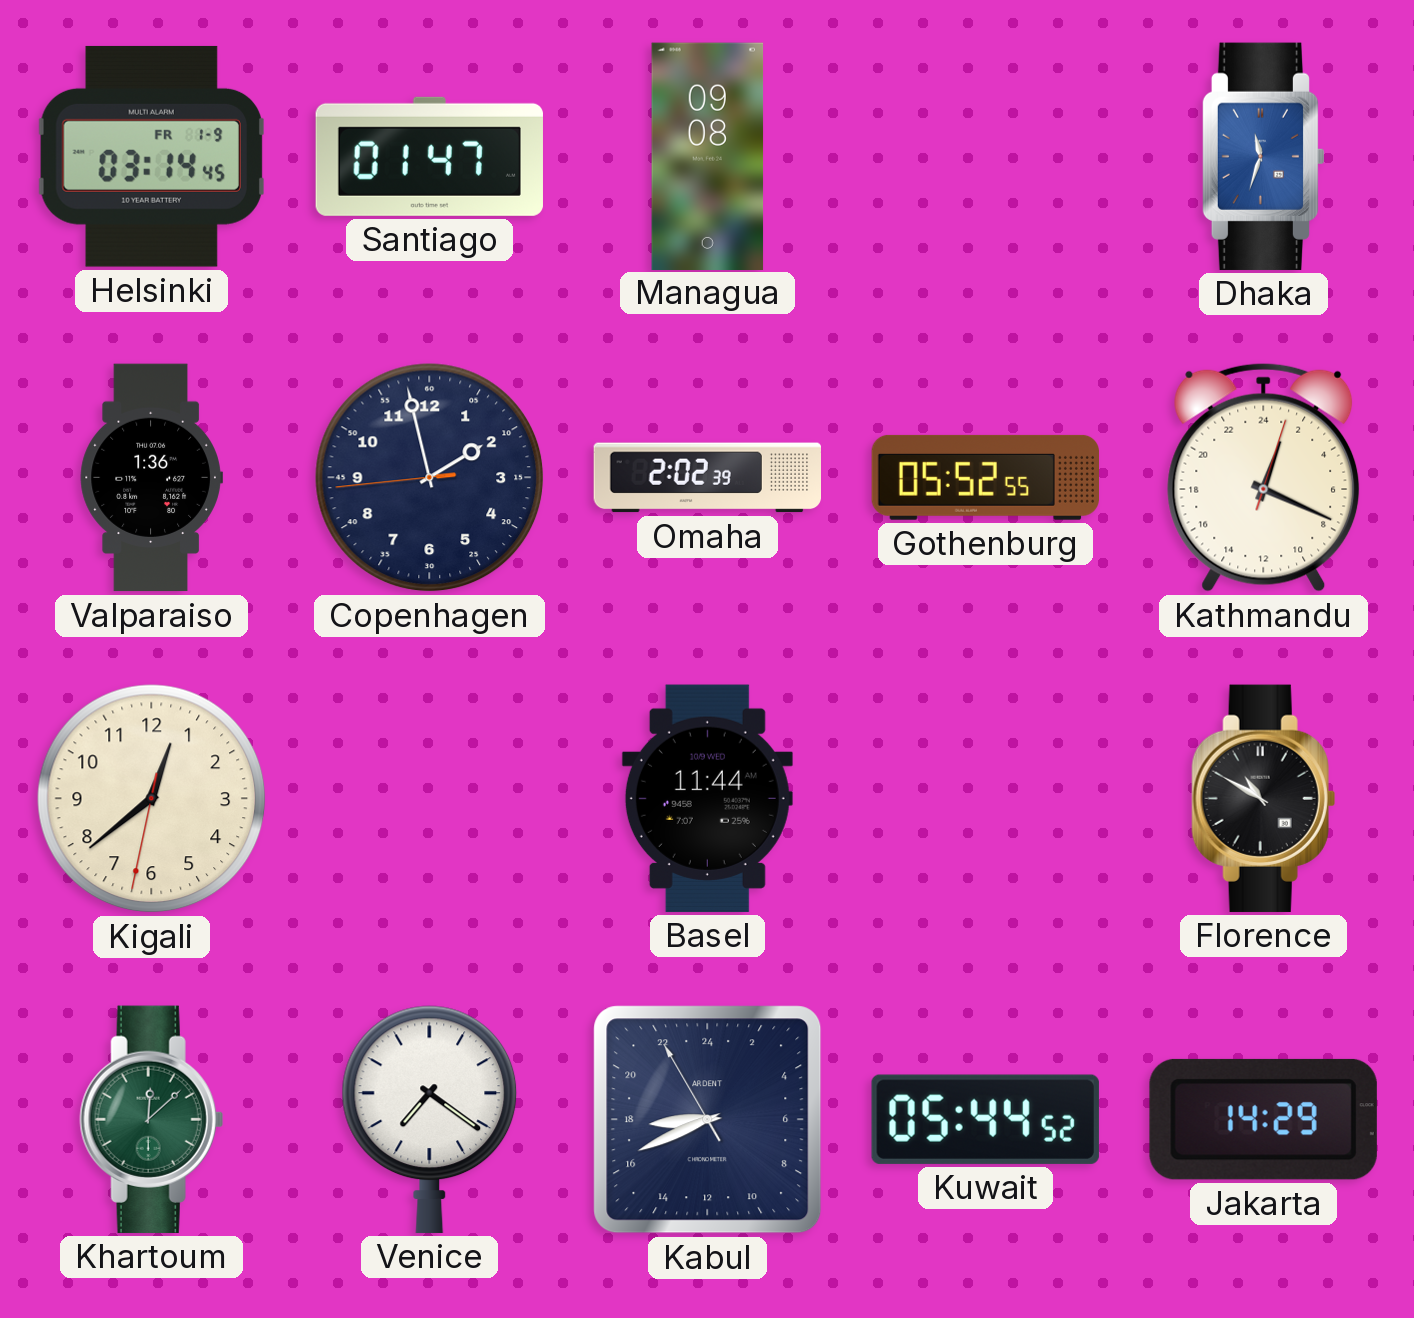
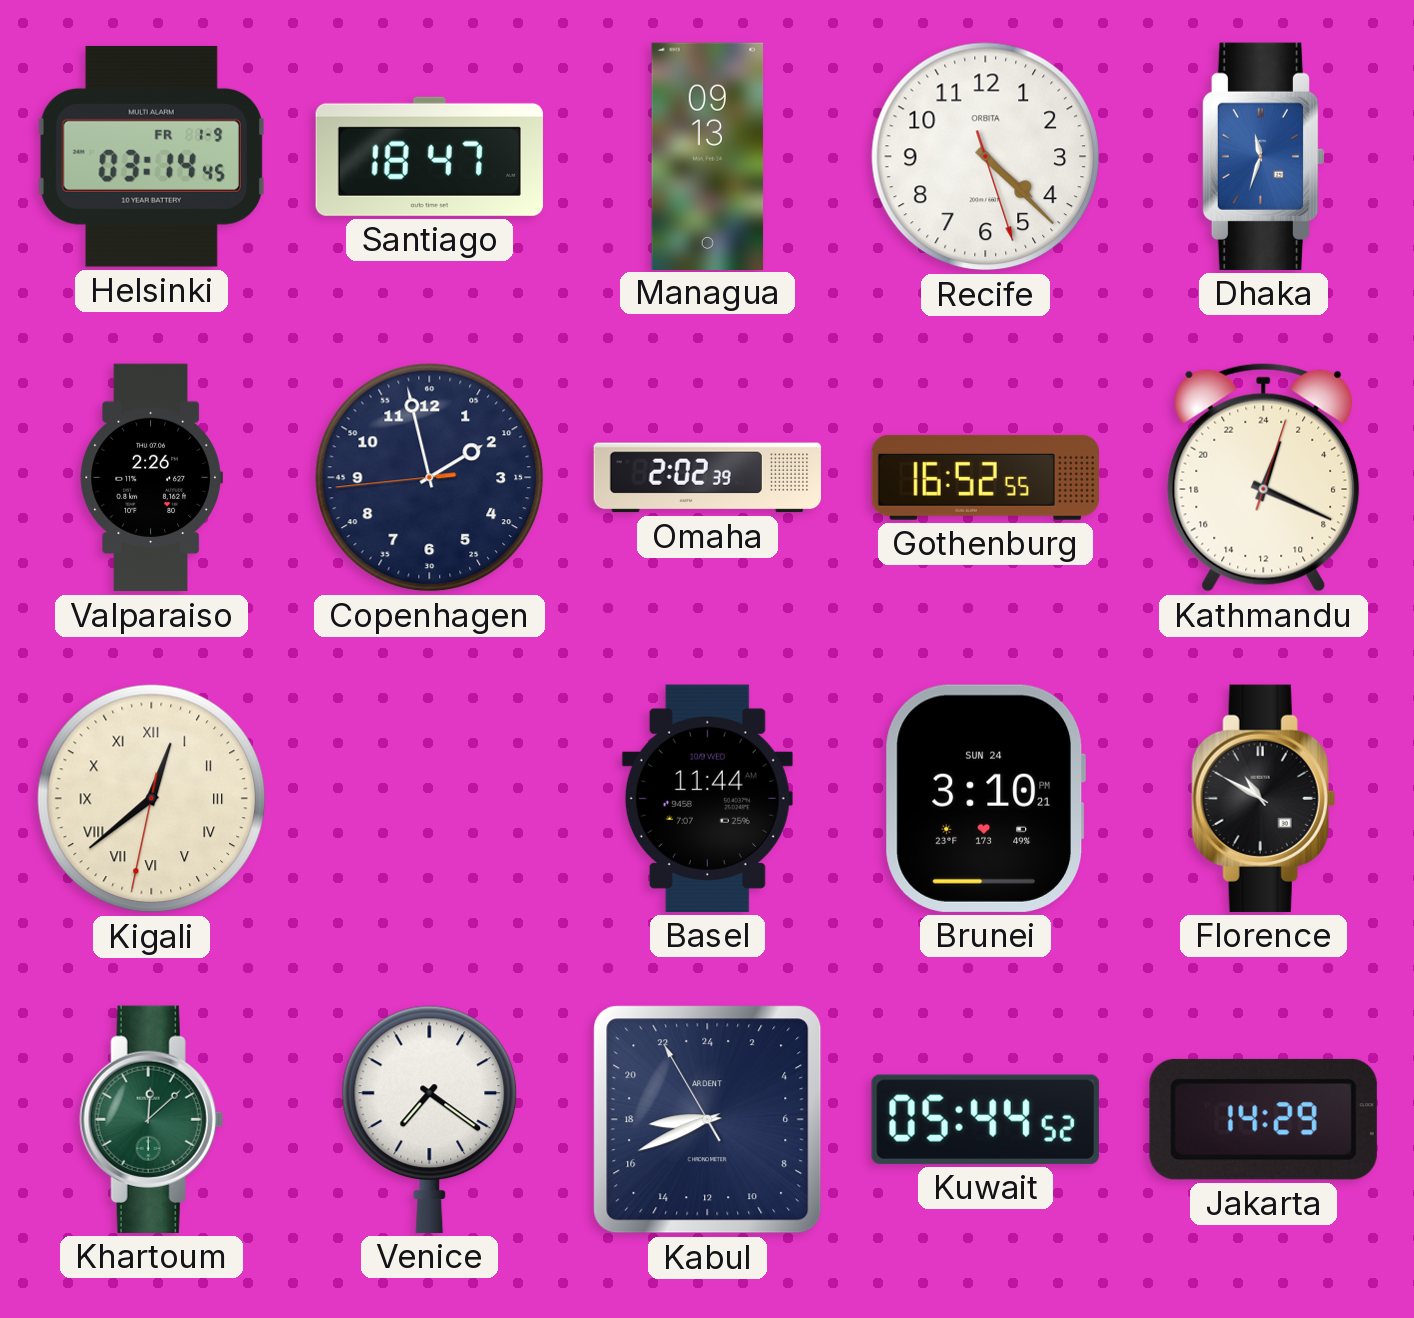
Santiago: 01:47 -> 18:47
Managua: 09:08 -> 09:13
Recife: none -> 4:22
Valparaiso: 1:36 -> 2:26
Gothenburg: 05:52 -> 16:52
Kigali numerals: Arabic -> Roman
Brunei: none -> 3:10
